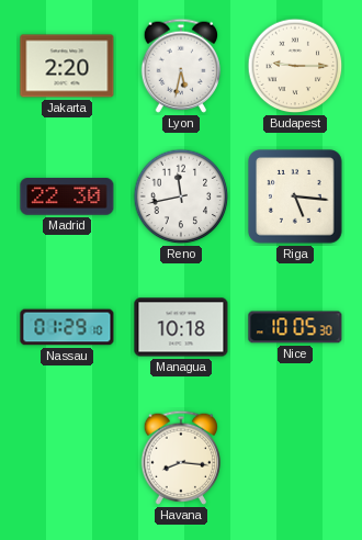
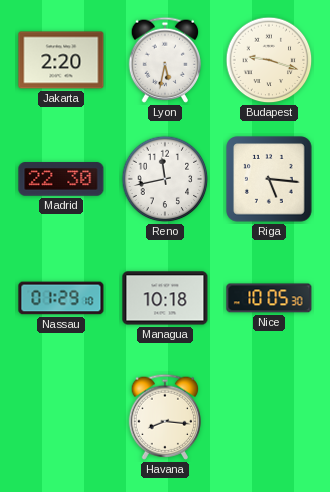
Budapest: 9:15 -> 9:18
